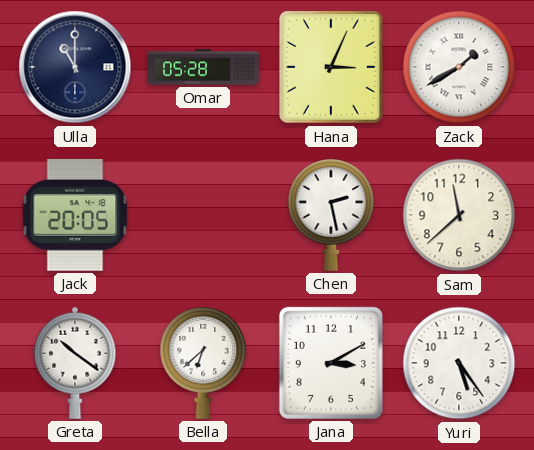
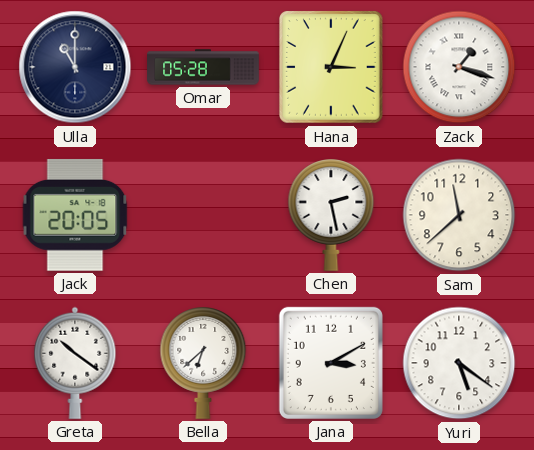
Zack: 1:40 -> 1:18
Yuri: 5:24 -> 5:21
